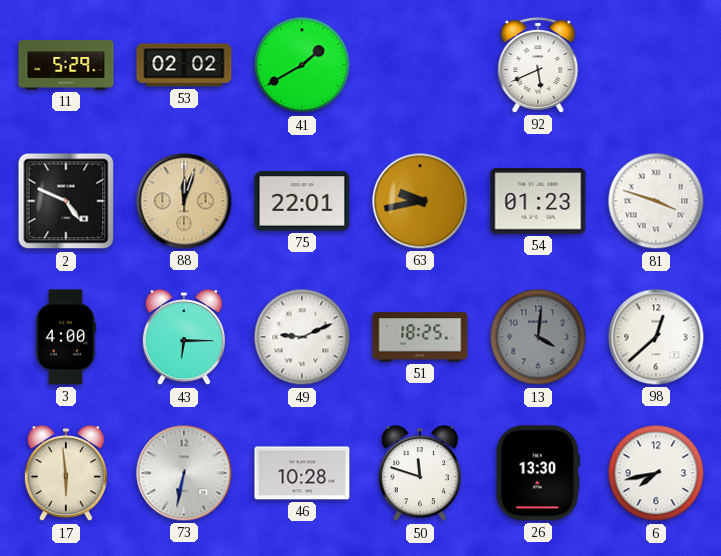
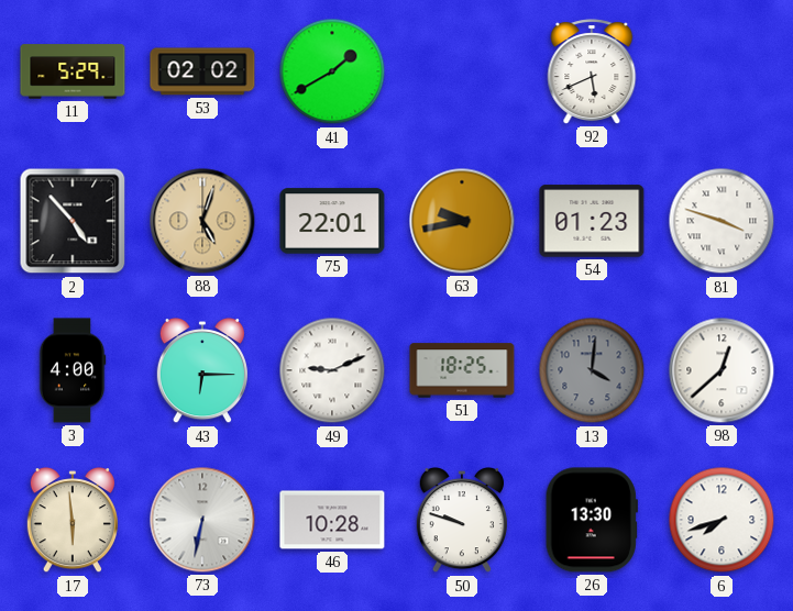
2: 4:49 -> 4:53
88: 12:03 -> 5:03
50: 11:48 -> 9:48
6: 7:43 -> 7:42
